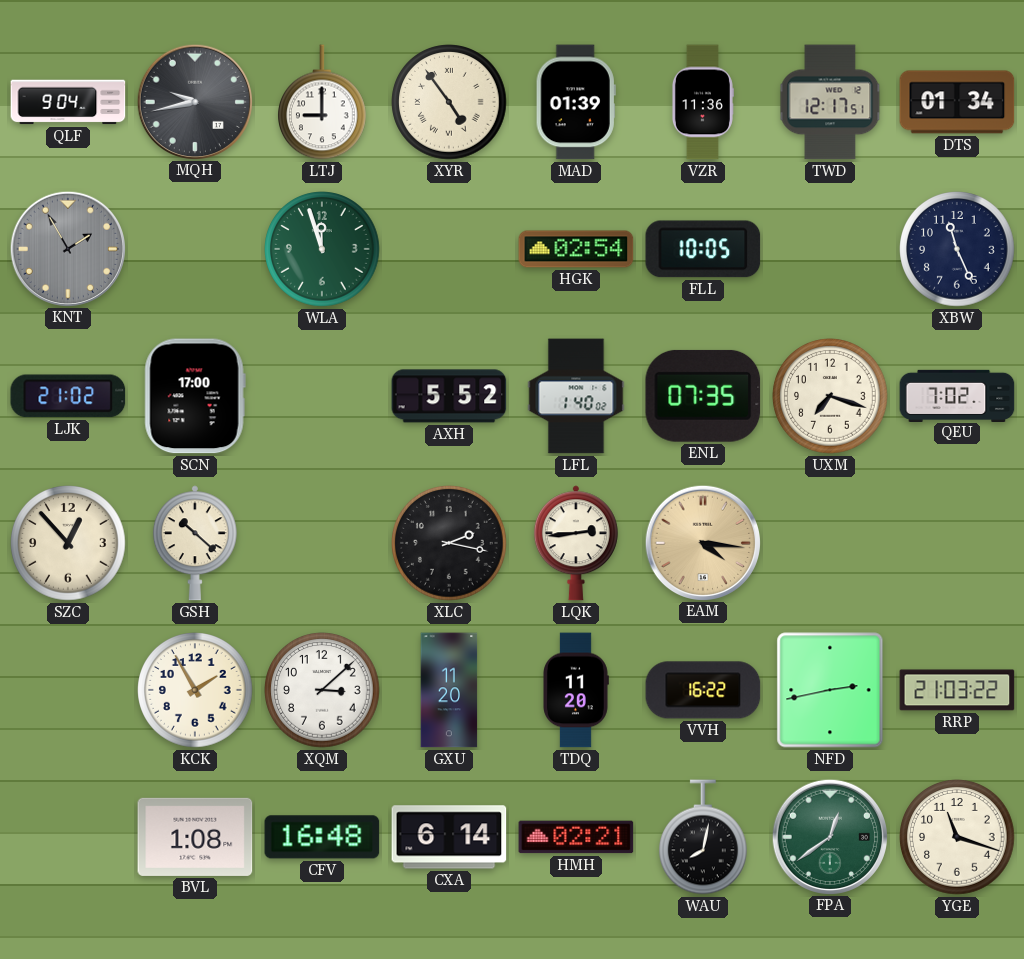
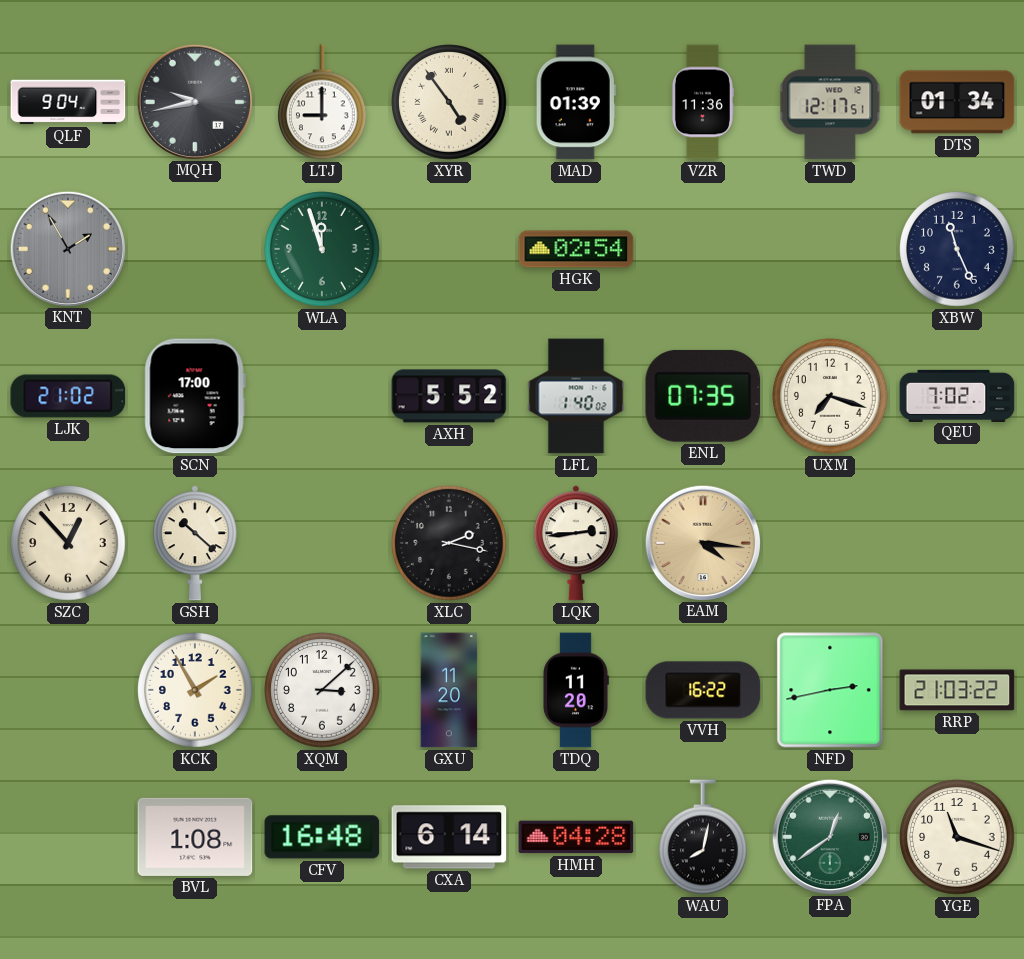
FLL: 10:05 -> none
HMH: 02:21 -> 04:28
